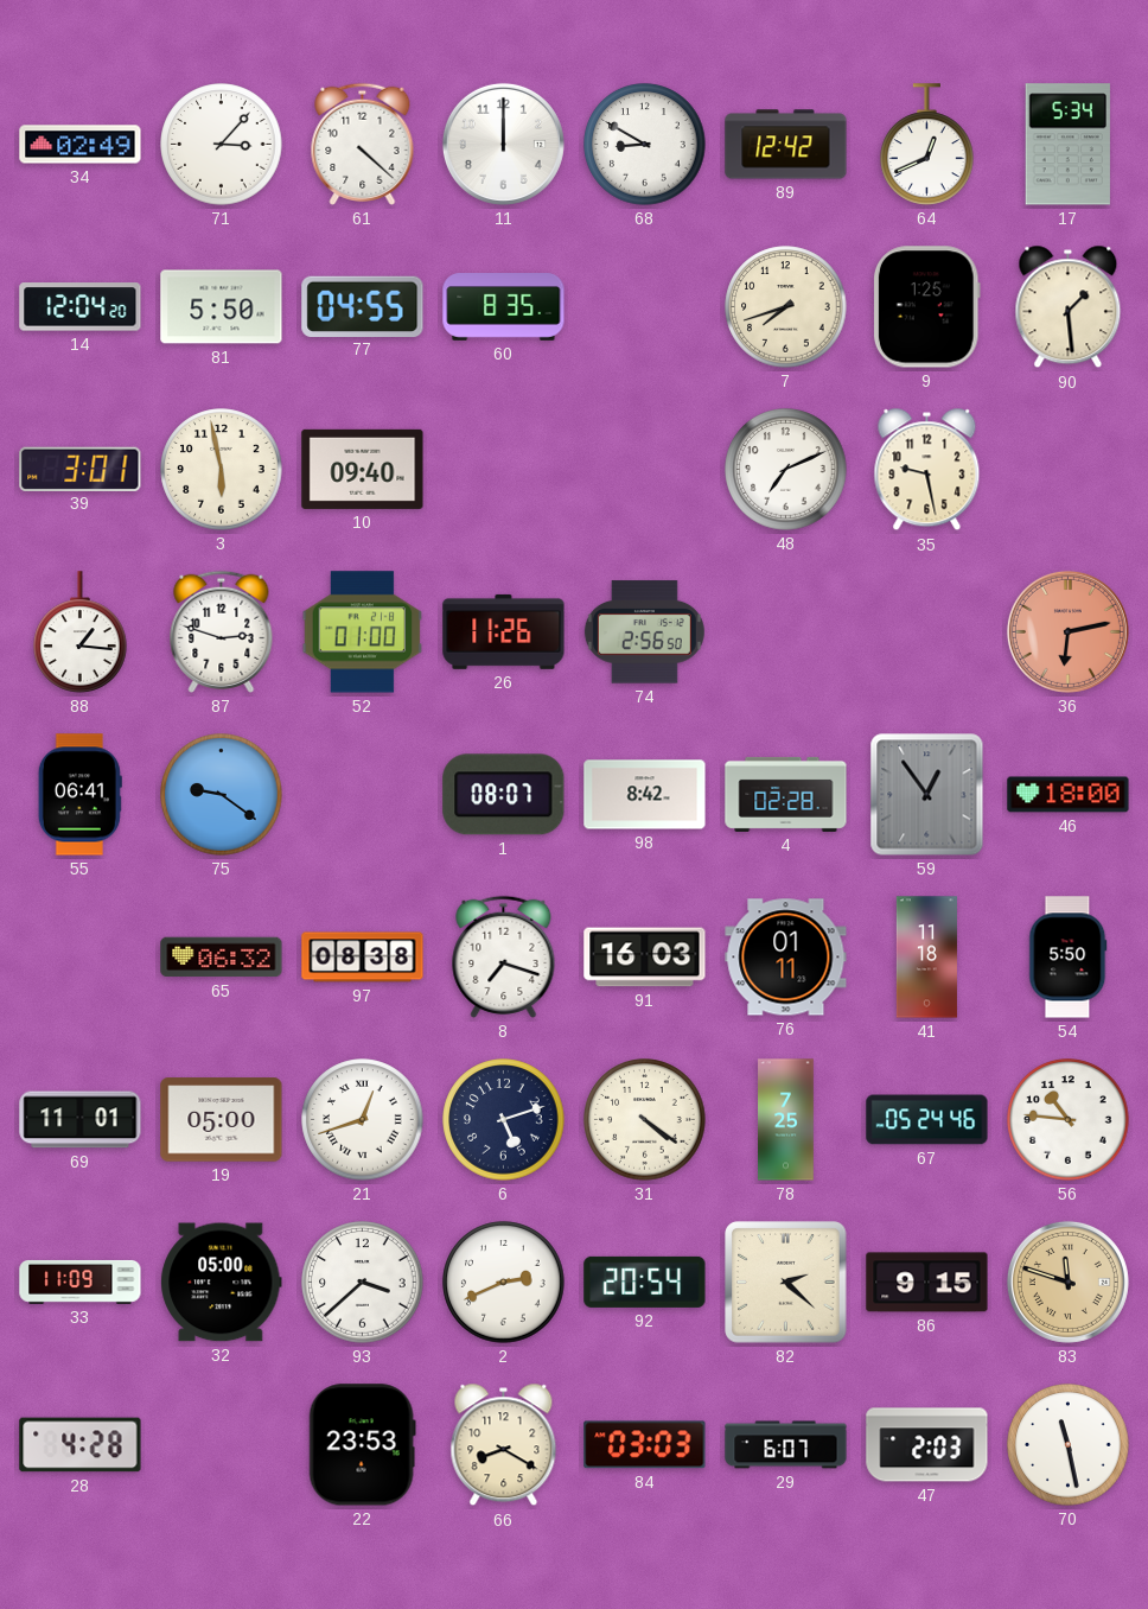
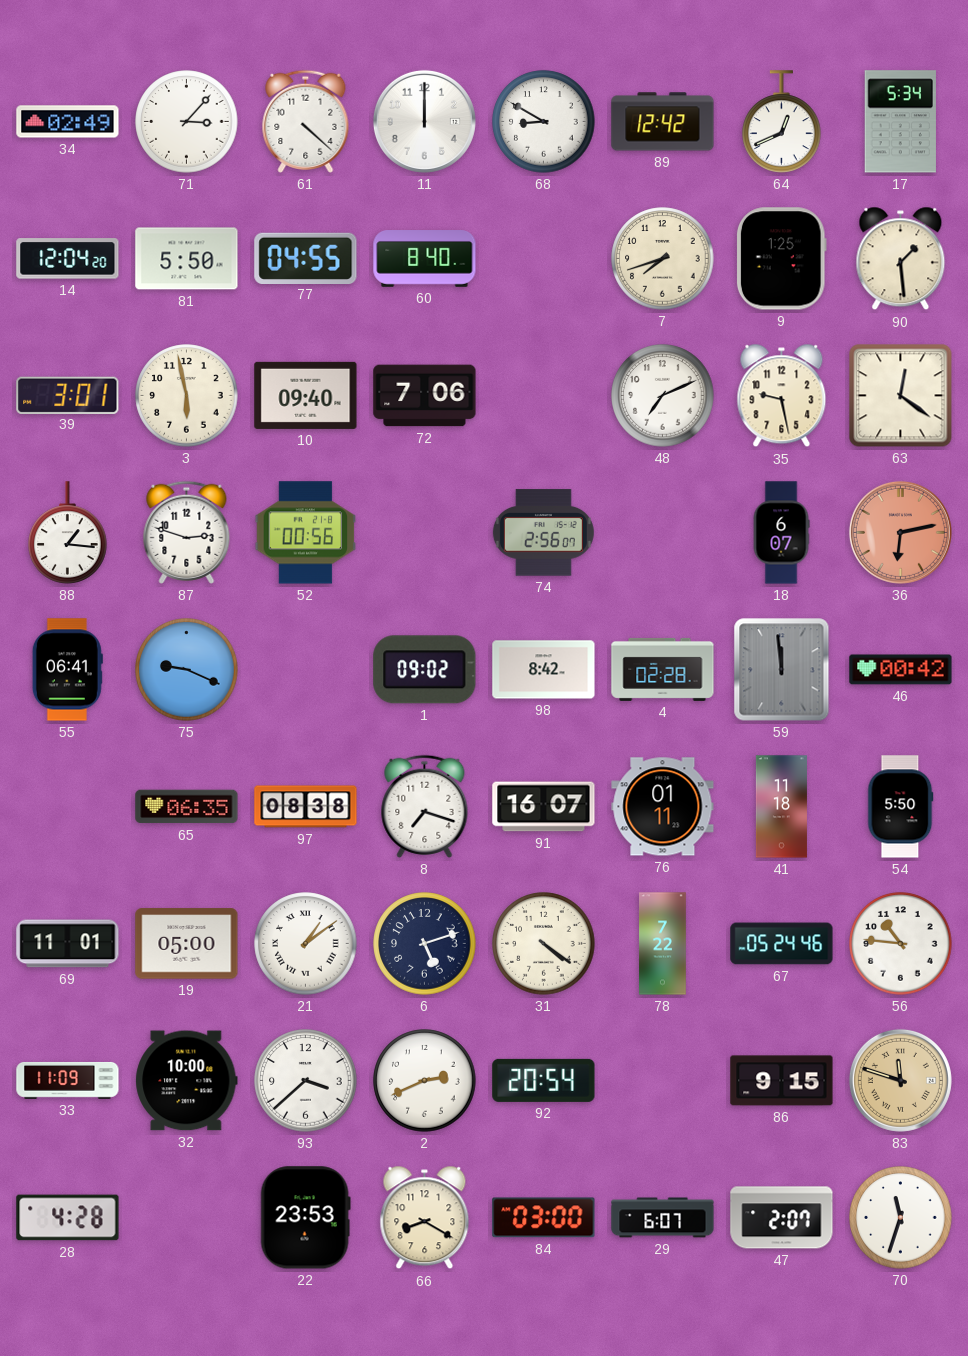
60: 8:35 -> 8:40
72: none -> 7:06
63: none -> 12:21
52: 01:00 -> 00:56
26: 11:26 -> none
74: 2:56:50 -> 2:56:07
18: none -> 6:07
75: 9:21 -> 9:19
1: 08:07 -> 09:02
59: 12:54 -> 11:59
46: 18:00 -> 00:42
65: 06:32 -> 06:35
91: 16:03 -> 16:07
21: 12:42 -> 1:09
78: 7:25 -> 7:22
32: 05:00 -> 10:00
82: 2:22 -> none
84: 03:03 -> 03:00
47: 2:03 -> 2:07
70: 11:28 -> 11:33
